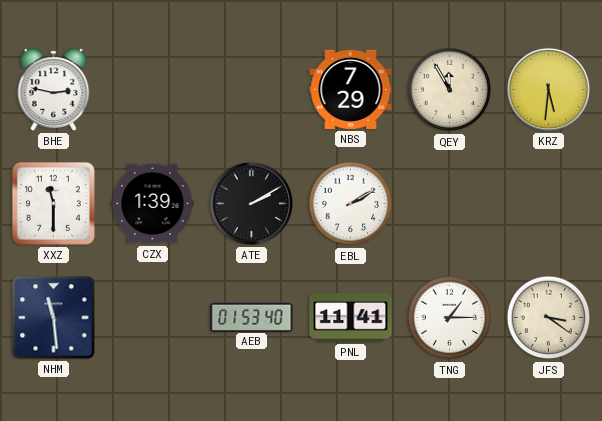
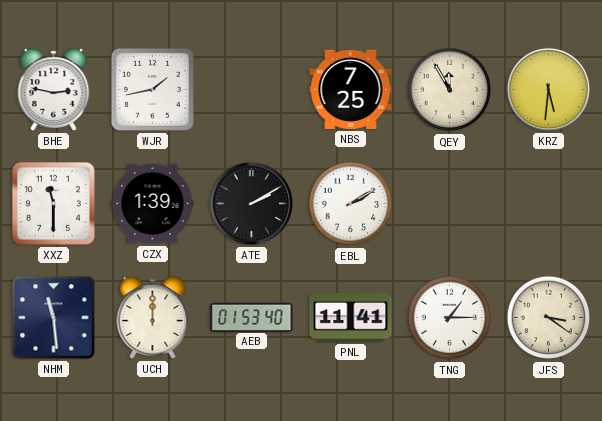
WJR: none -> 1:43
NBS: 7:29 -> 7:25
UCH: none -> 12:00
